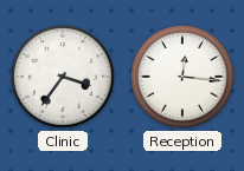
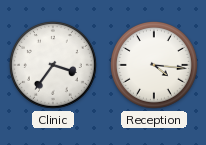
Reception: 12:16 -> 4:16
